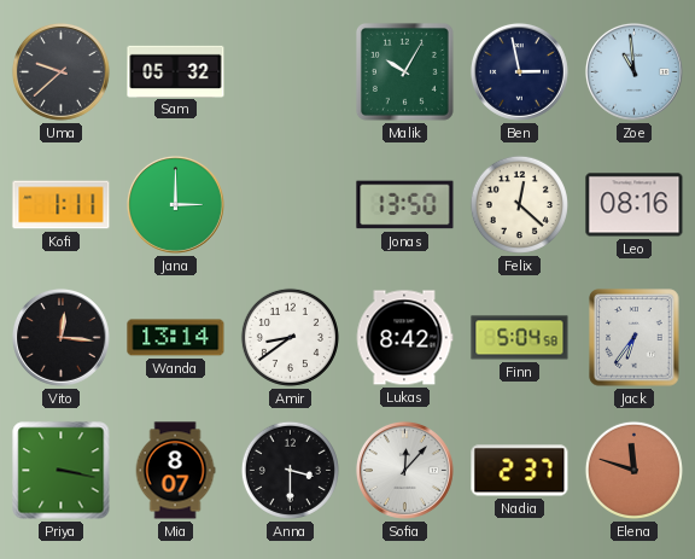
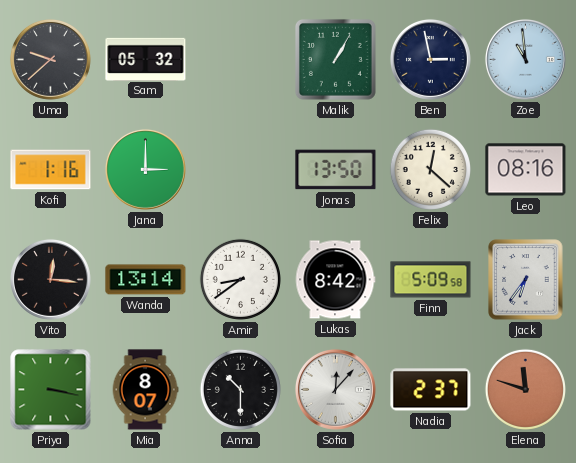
Malik: 10:05 -> 1:05
Kofi: 1:11 -> 1:16
Finn: 5:04 -> 5:09
Anna: 3:30 -> 10:30
